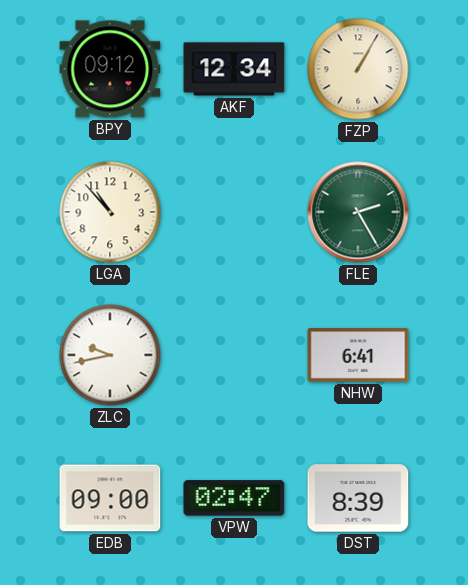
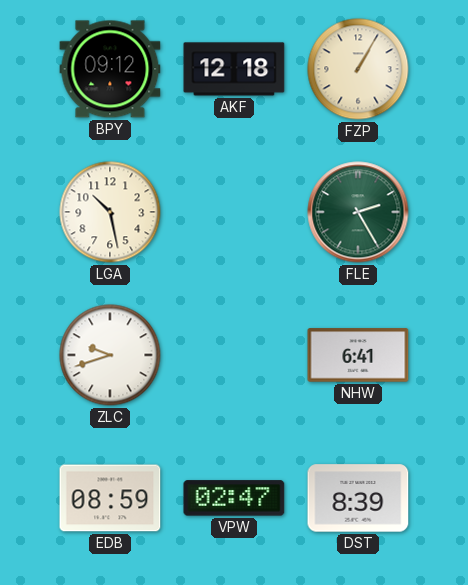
AKF: 12:34 -> 12:18
LGA: 10:53 -> 10:28
ZLC: 9:43 -> 9:42
EDB: 09:00 -> 08:59
